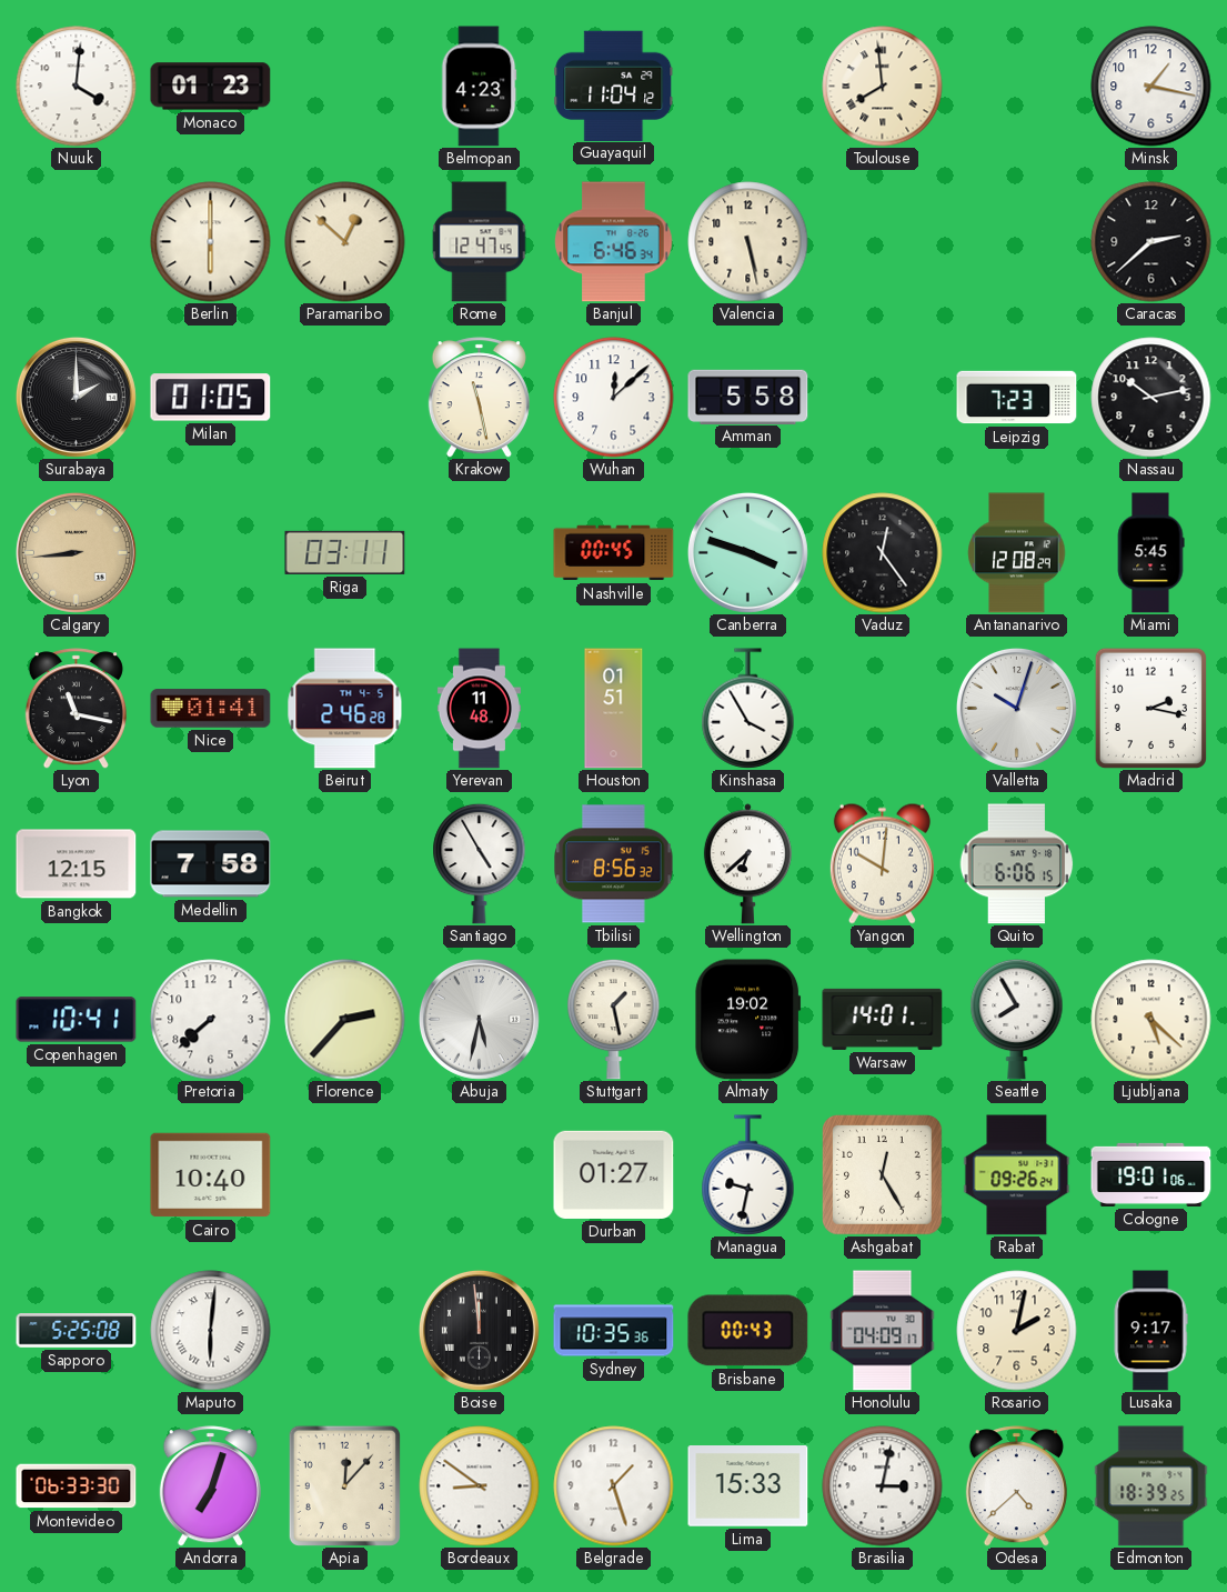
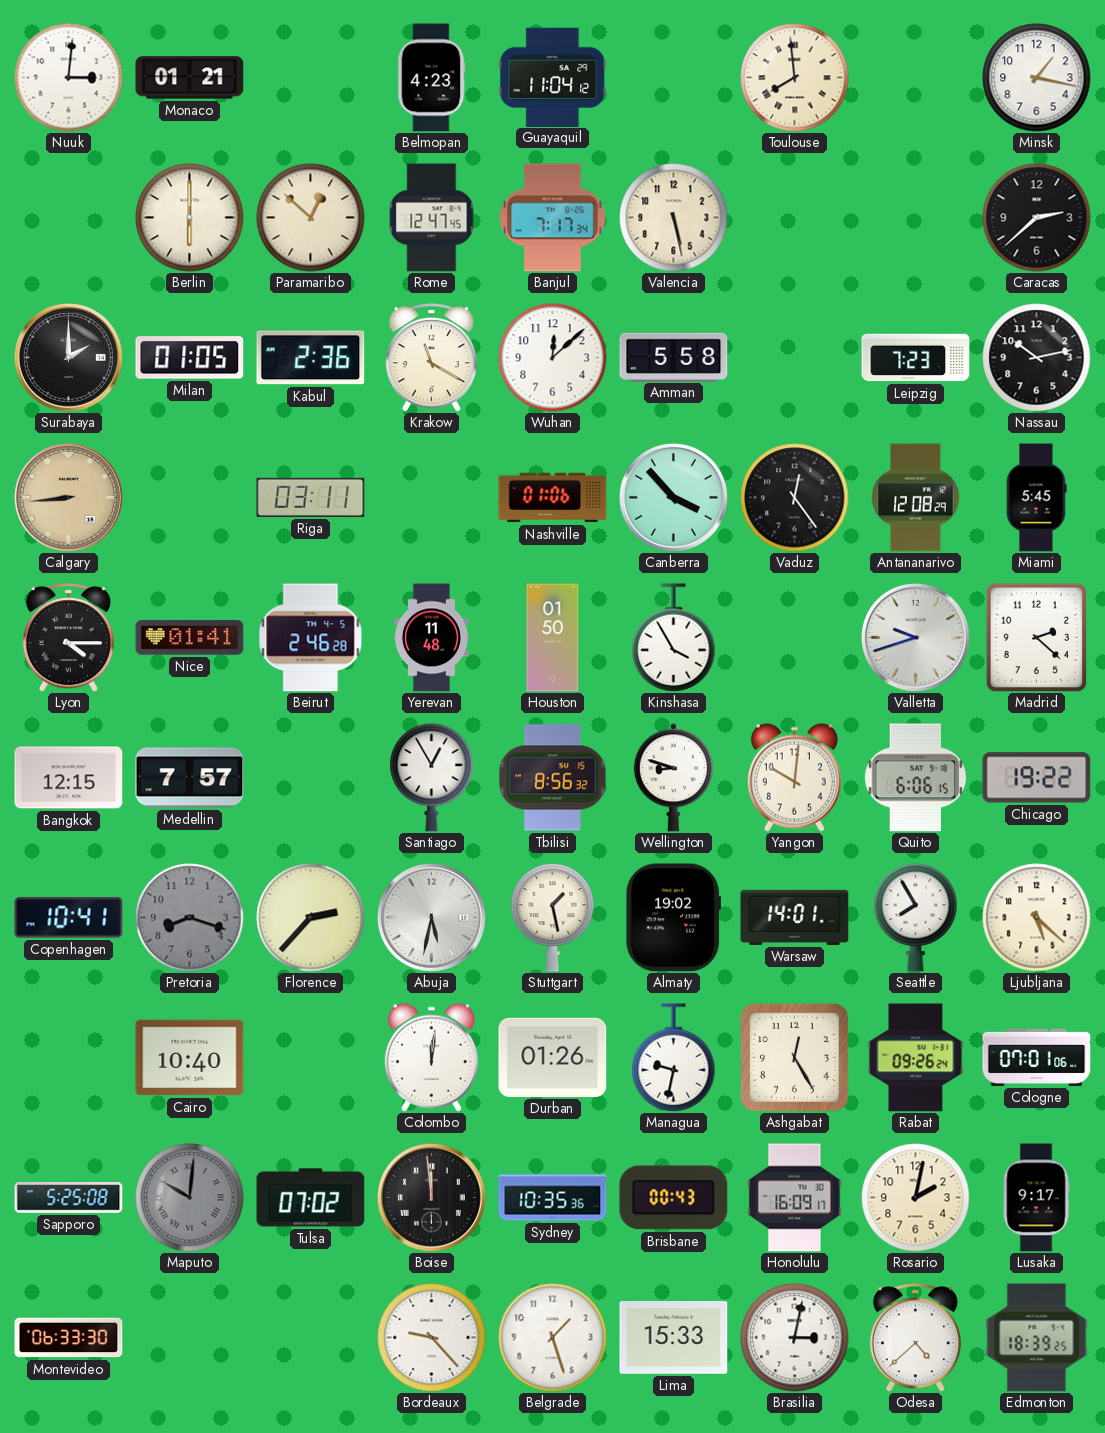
Nuuk: 4:01 -> 3:01
Monaco: 01:23 -> 01:21
Banjul: 6:46 -> 7:17
Kabul: none -> 2:36
Krakow: 11:28 -> 11:20
Nashville: 00:45 -> 01:06
Canberra: 3:48 -> 3:53
Lyon: 11:17 -> 4:15
Houston: 01:51 -> 01:50
Valletta: 10:03 -> 9:42
Madrid: 2:17 -> 2:22
Medellin: 7:58 -> 7:57
Santiago: 4:55 -> 12:55
Wellington: 6:38 -> 8:48
Chicago: none -> 19:22
Pretoria: 7:38 -> 8:18
Pretoria dial: white -> grey
Colombo: none -> 12:01
Durban: 01:27 -> 01:26
Cologne: 19:01 -> 07:01
Maputo: 6:01 -> 10:01
Maputo dial: white -> grey
Tulsa: none -> 07:02
Honolulu: 04:09 -> 16:09
Andorra: 7:03 -> none
Apia: 12:07 -> none
Bordeaux: 8:51 -> 9:23
